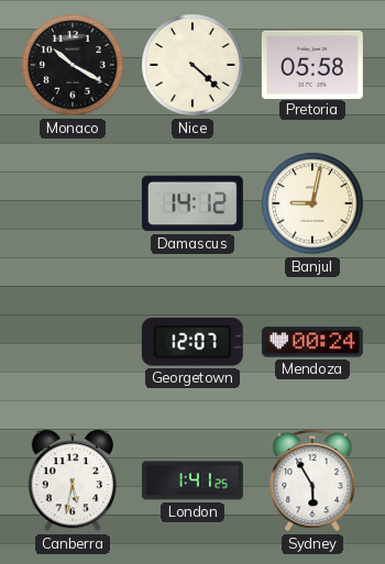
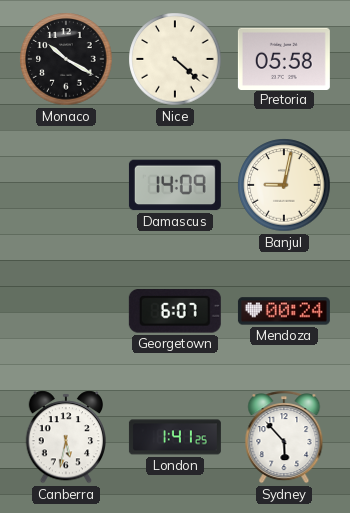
Damascus: 14:12 -> 14:09
Georgetown: 12:07 -> 6:07
Sydney: 5:55 -> 5:53
